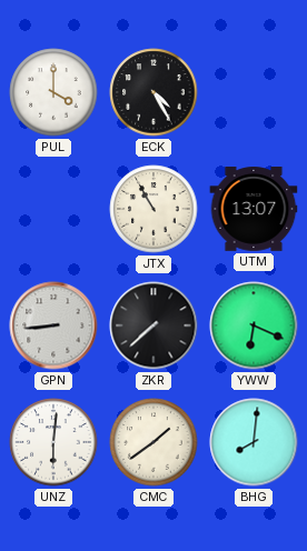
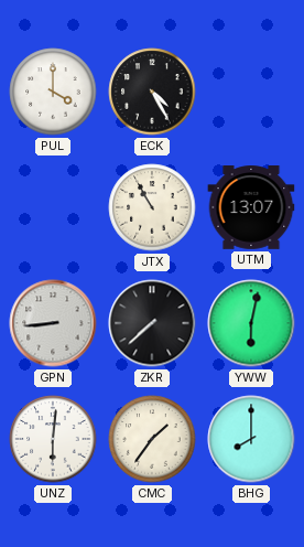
YWW: 6:19 -> 6:02
CMC: 1:39 -> 1:36
BHG: 8:01 -> 8:00
